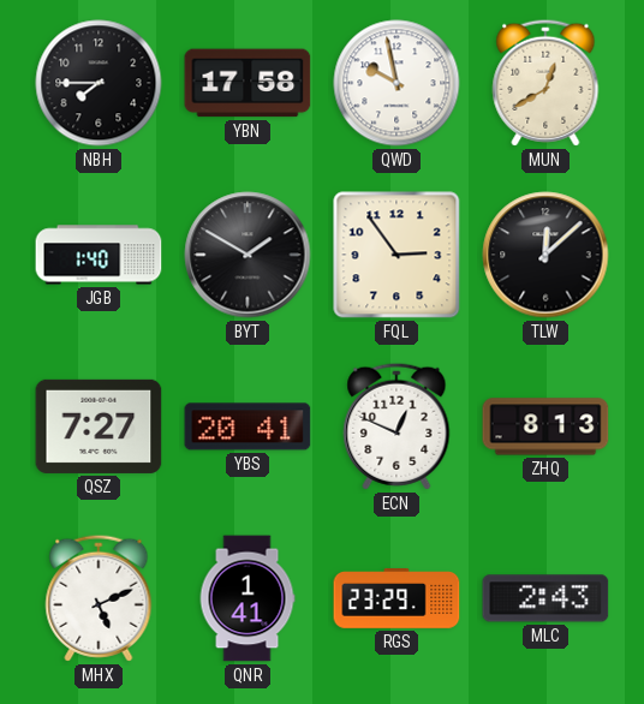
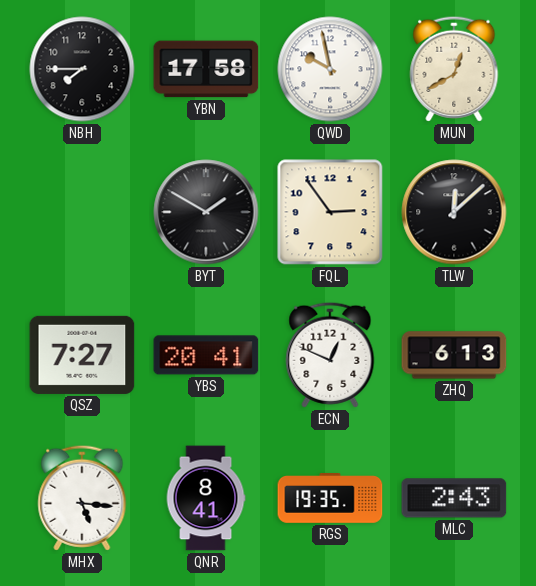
JGB: 1:40 -> none
ZHQ: 8:13 -> 6:13
MHX: 5:11 -> 5:16
QNR: 1:41 -> 8:41
RGS: 23:29 -> 19:35
